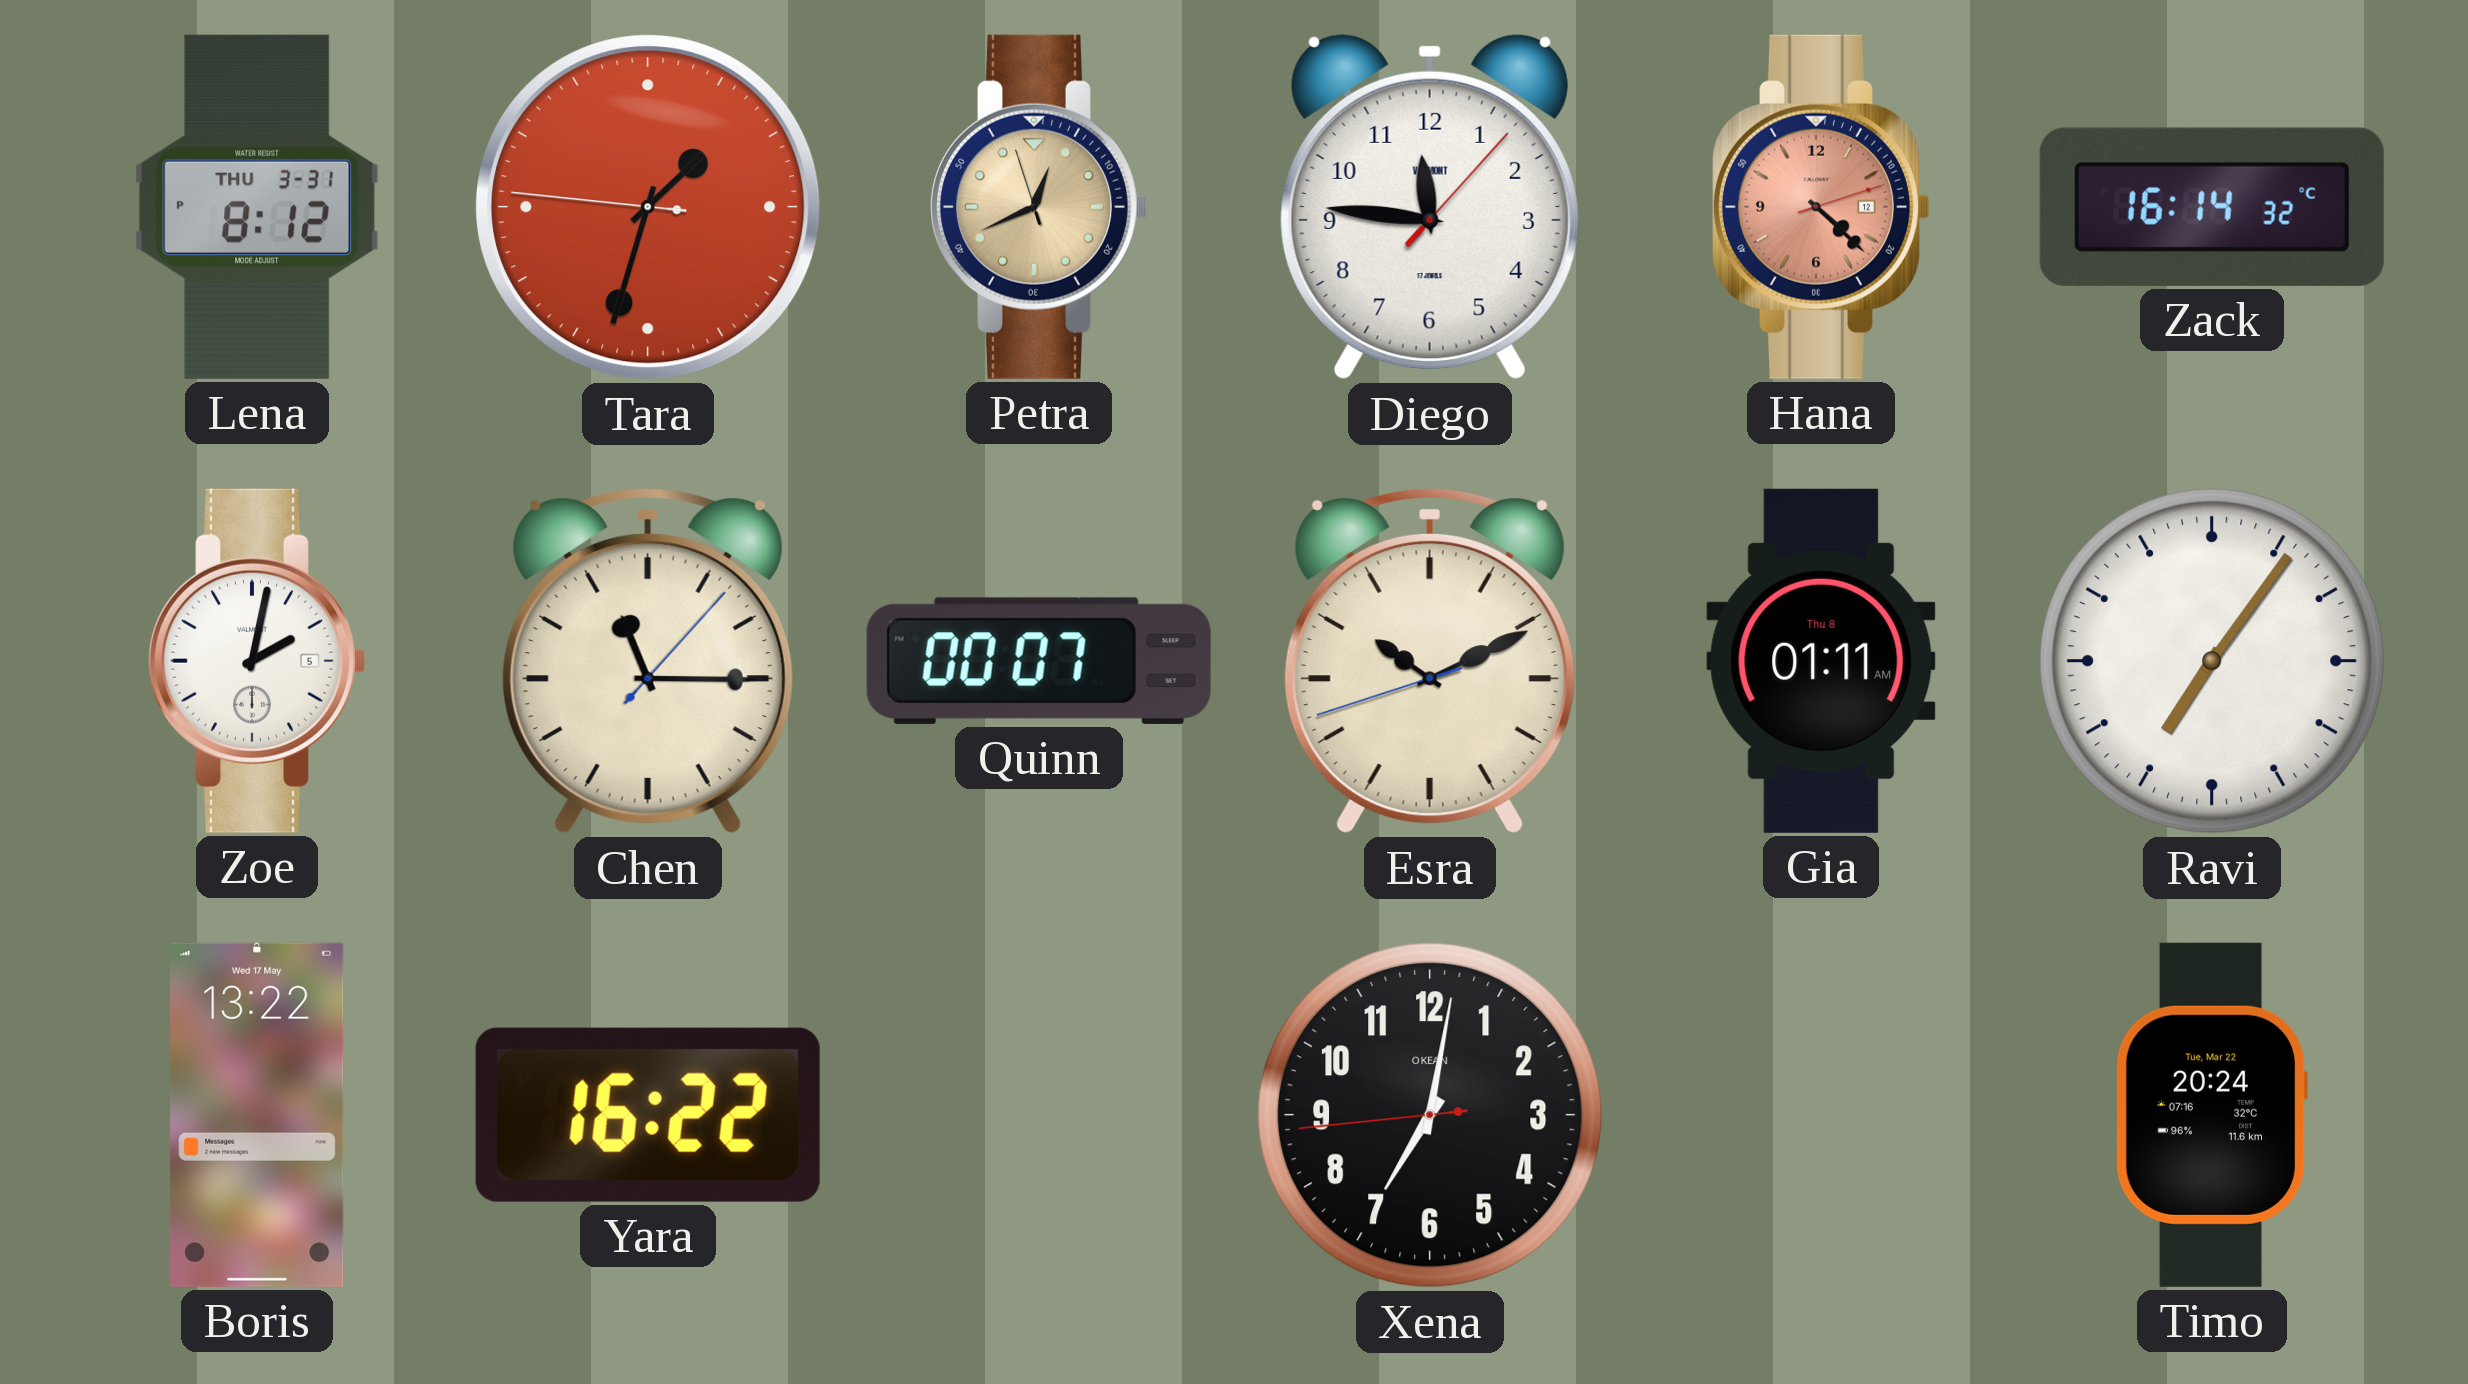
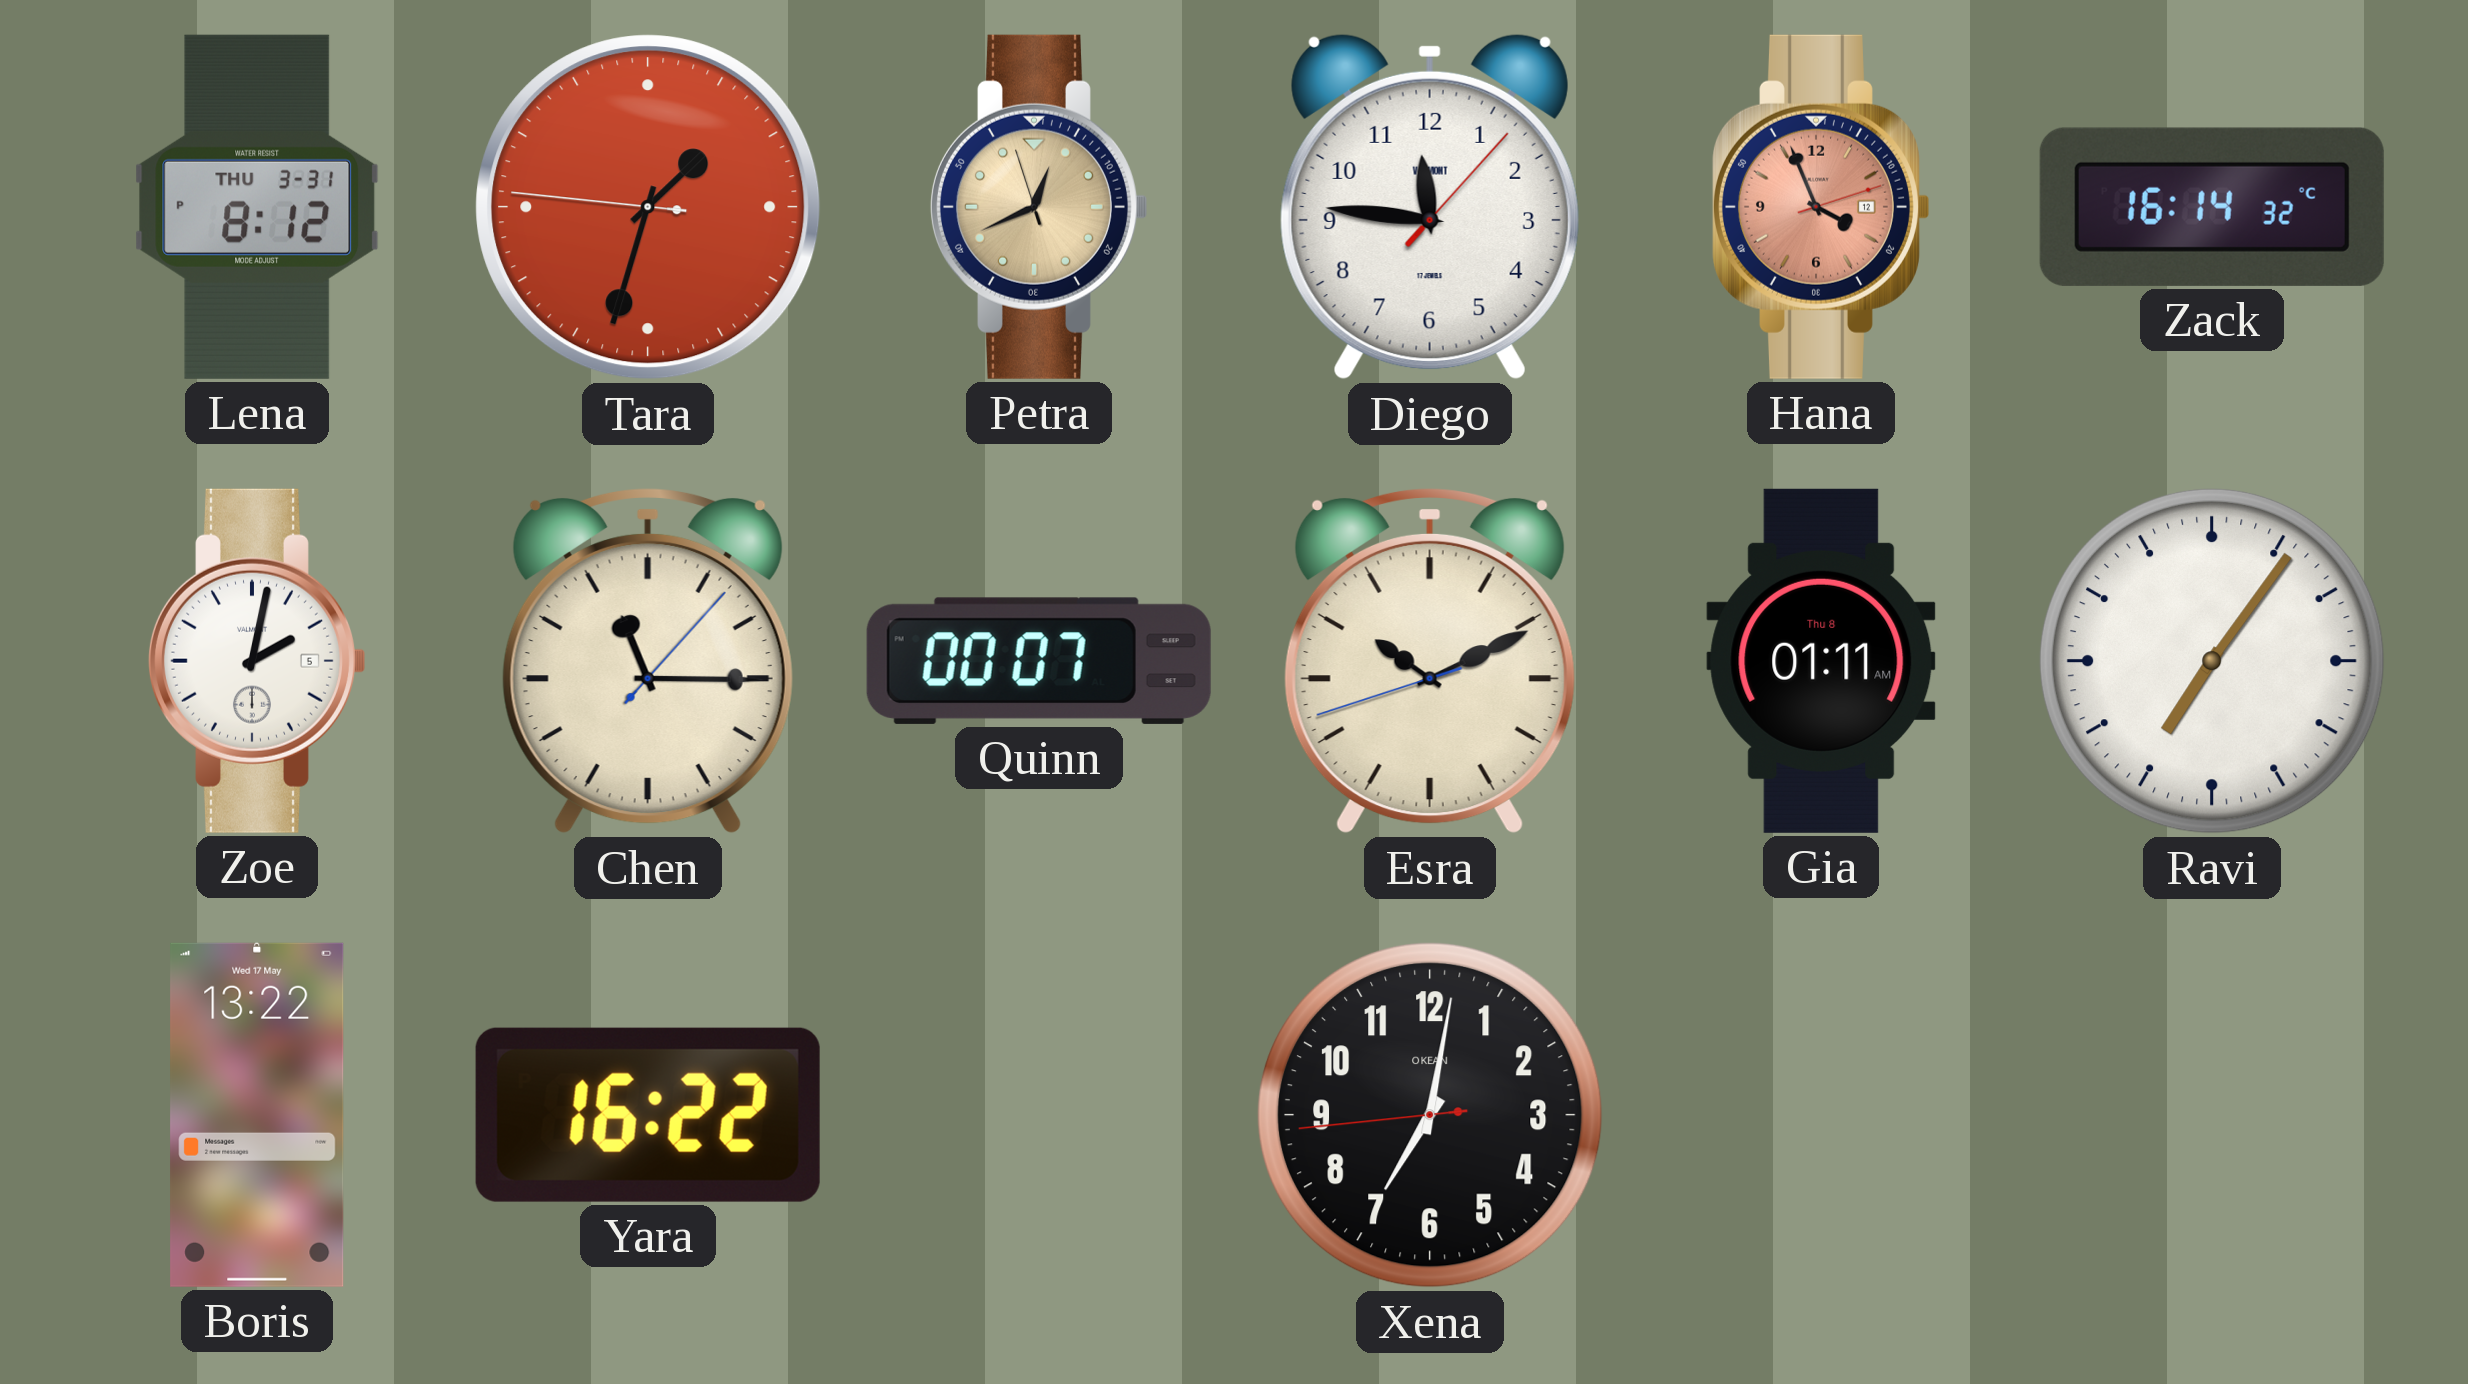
Hana: 4:22 -> 3:56
Timo: 20:24 -> none
